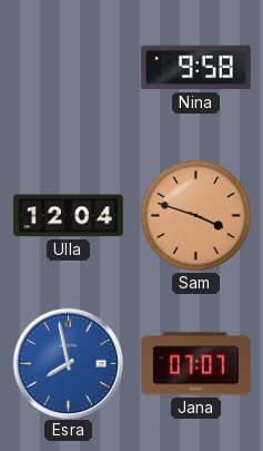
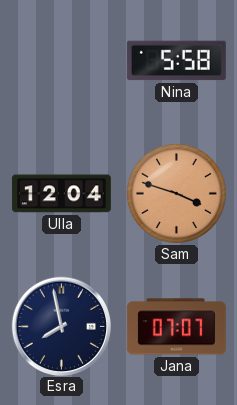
Nina: 9:58 -> 5:58
Esra dial: blue -> navy
